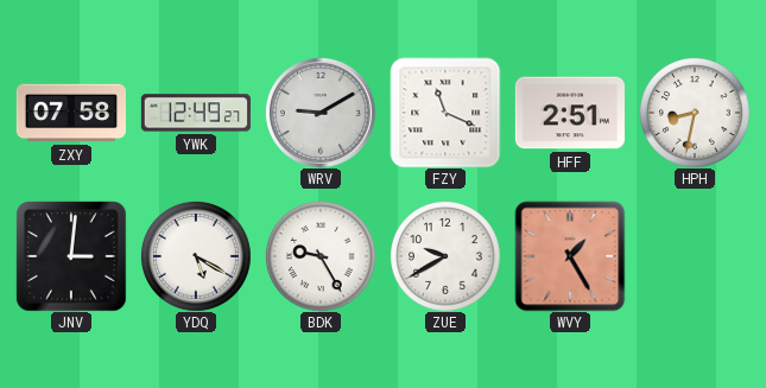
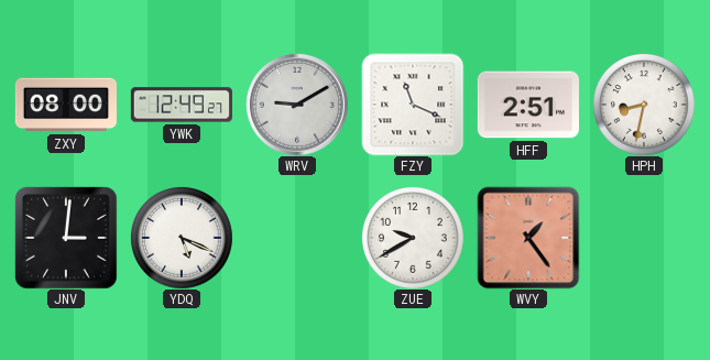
ZXY: 07:58 -> 08:00
YDQ: 5:20 -> 5:19
BDK: 9:25 -> none
WVY: 1:25 -> 1:24
